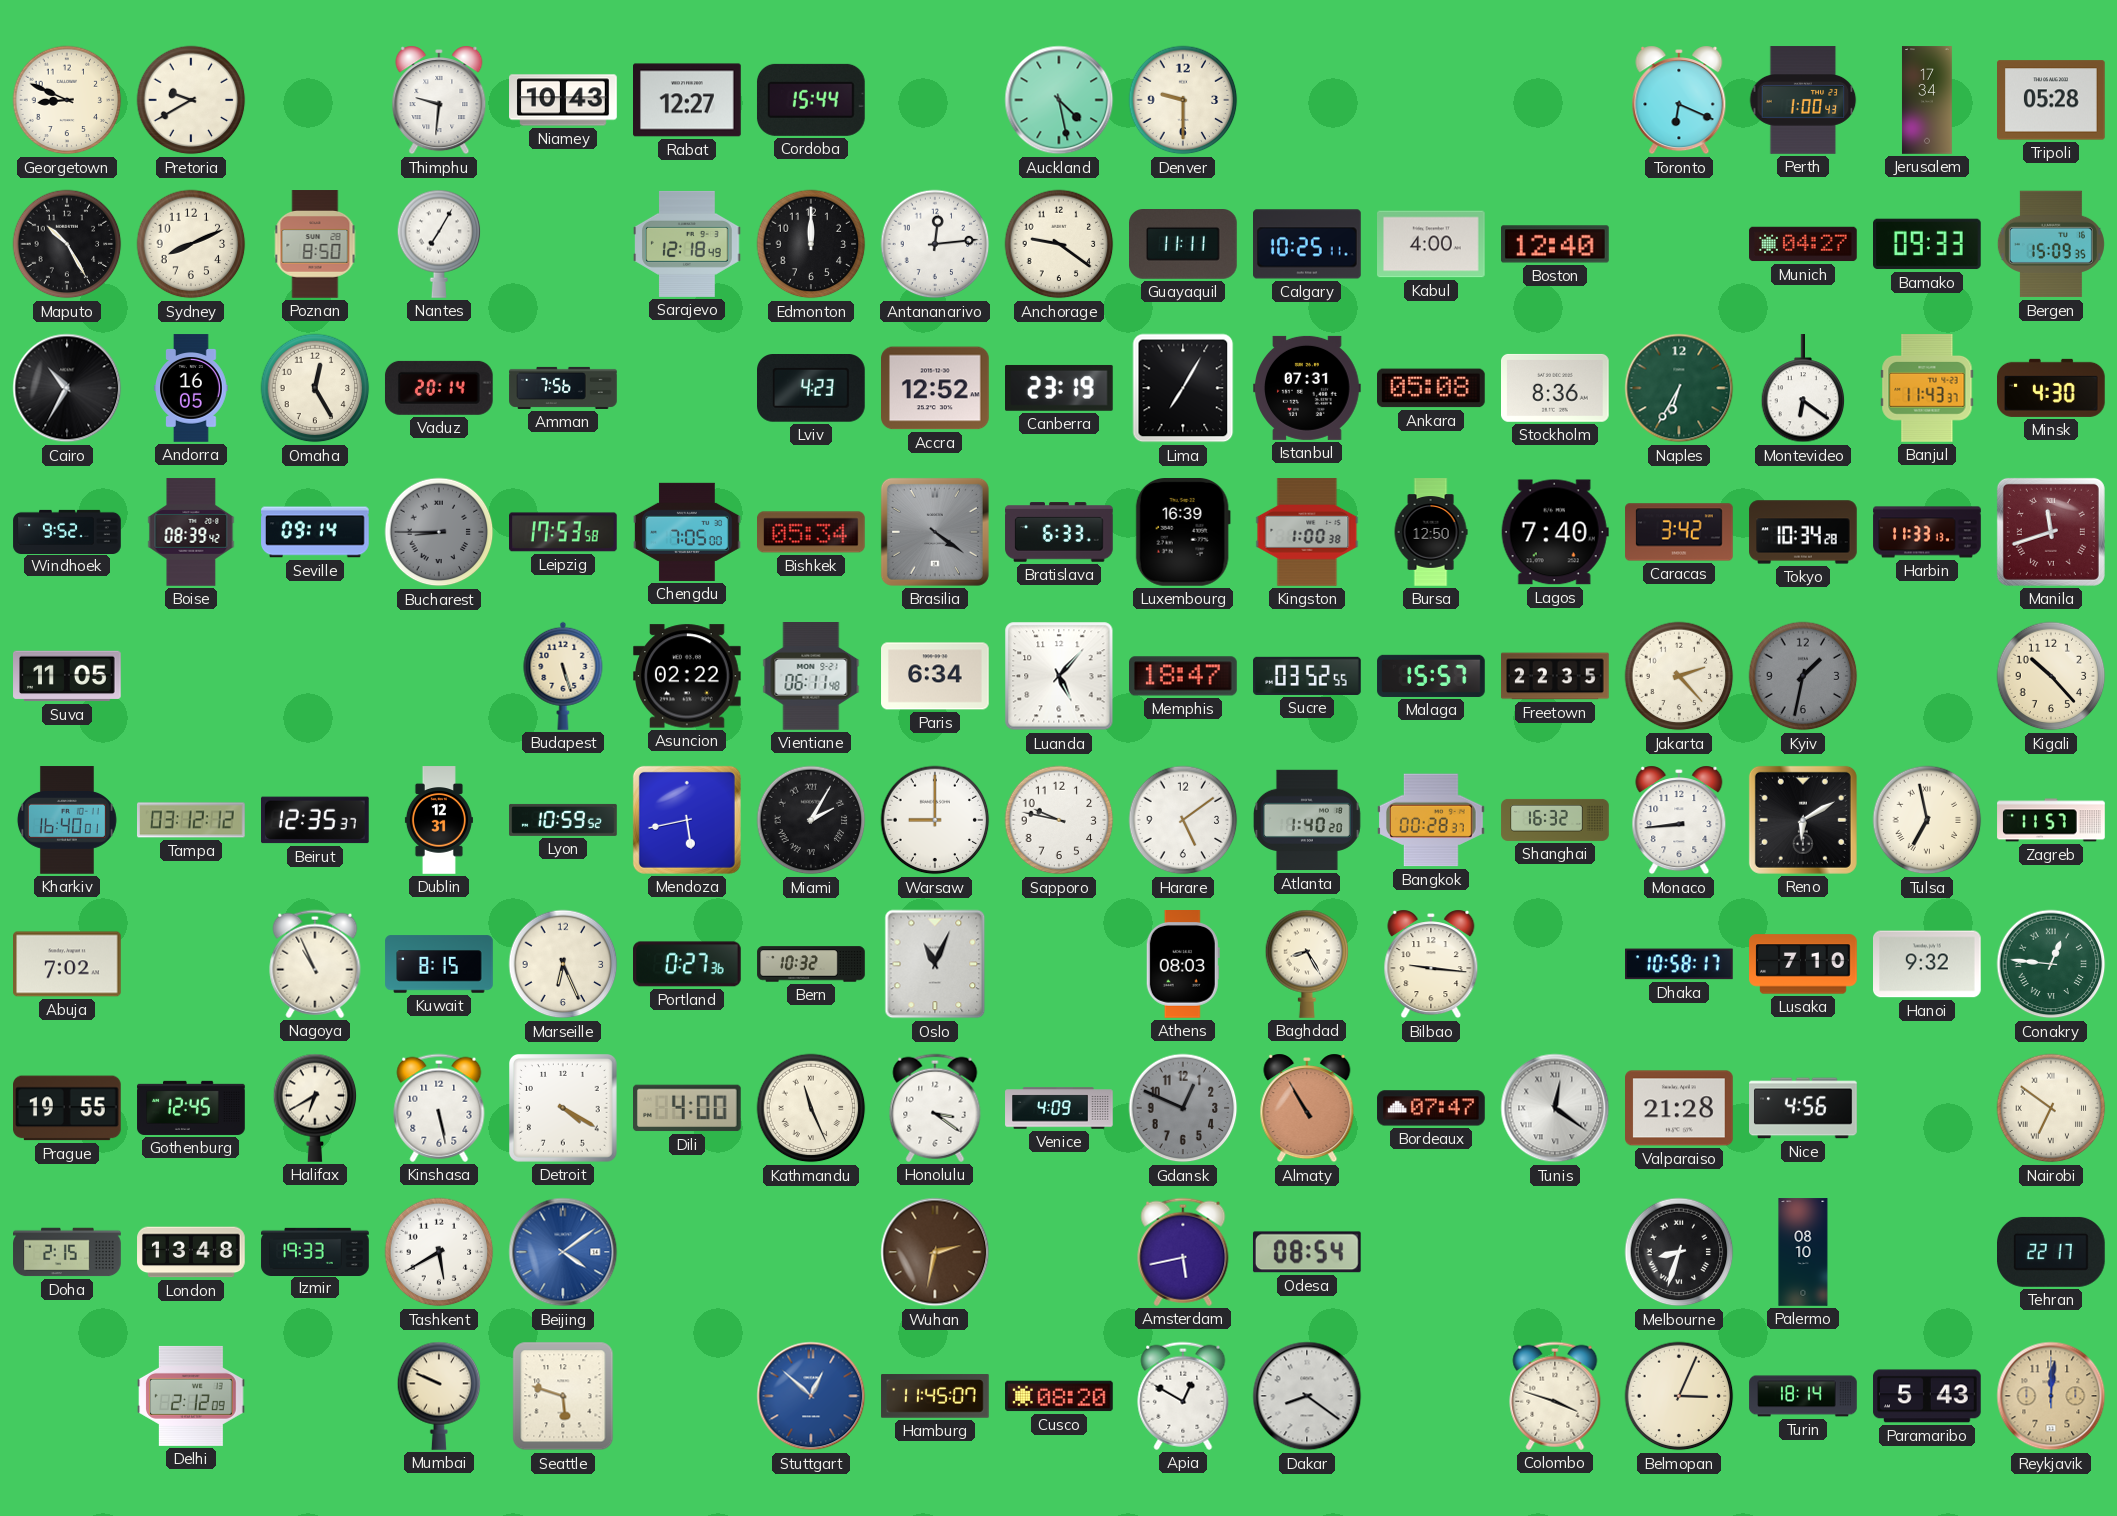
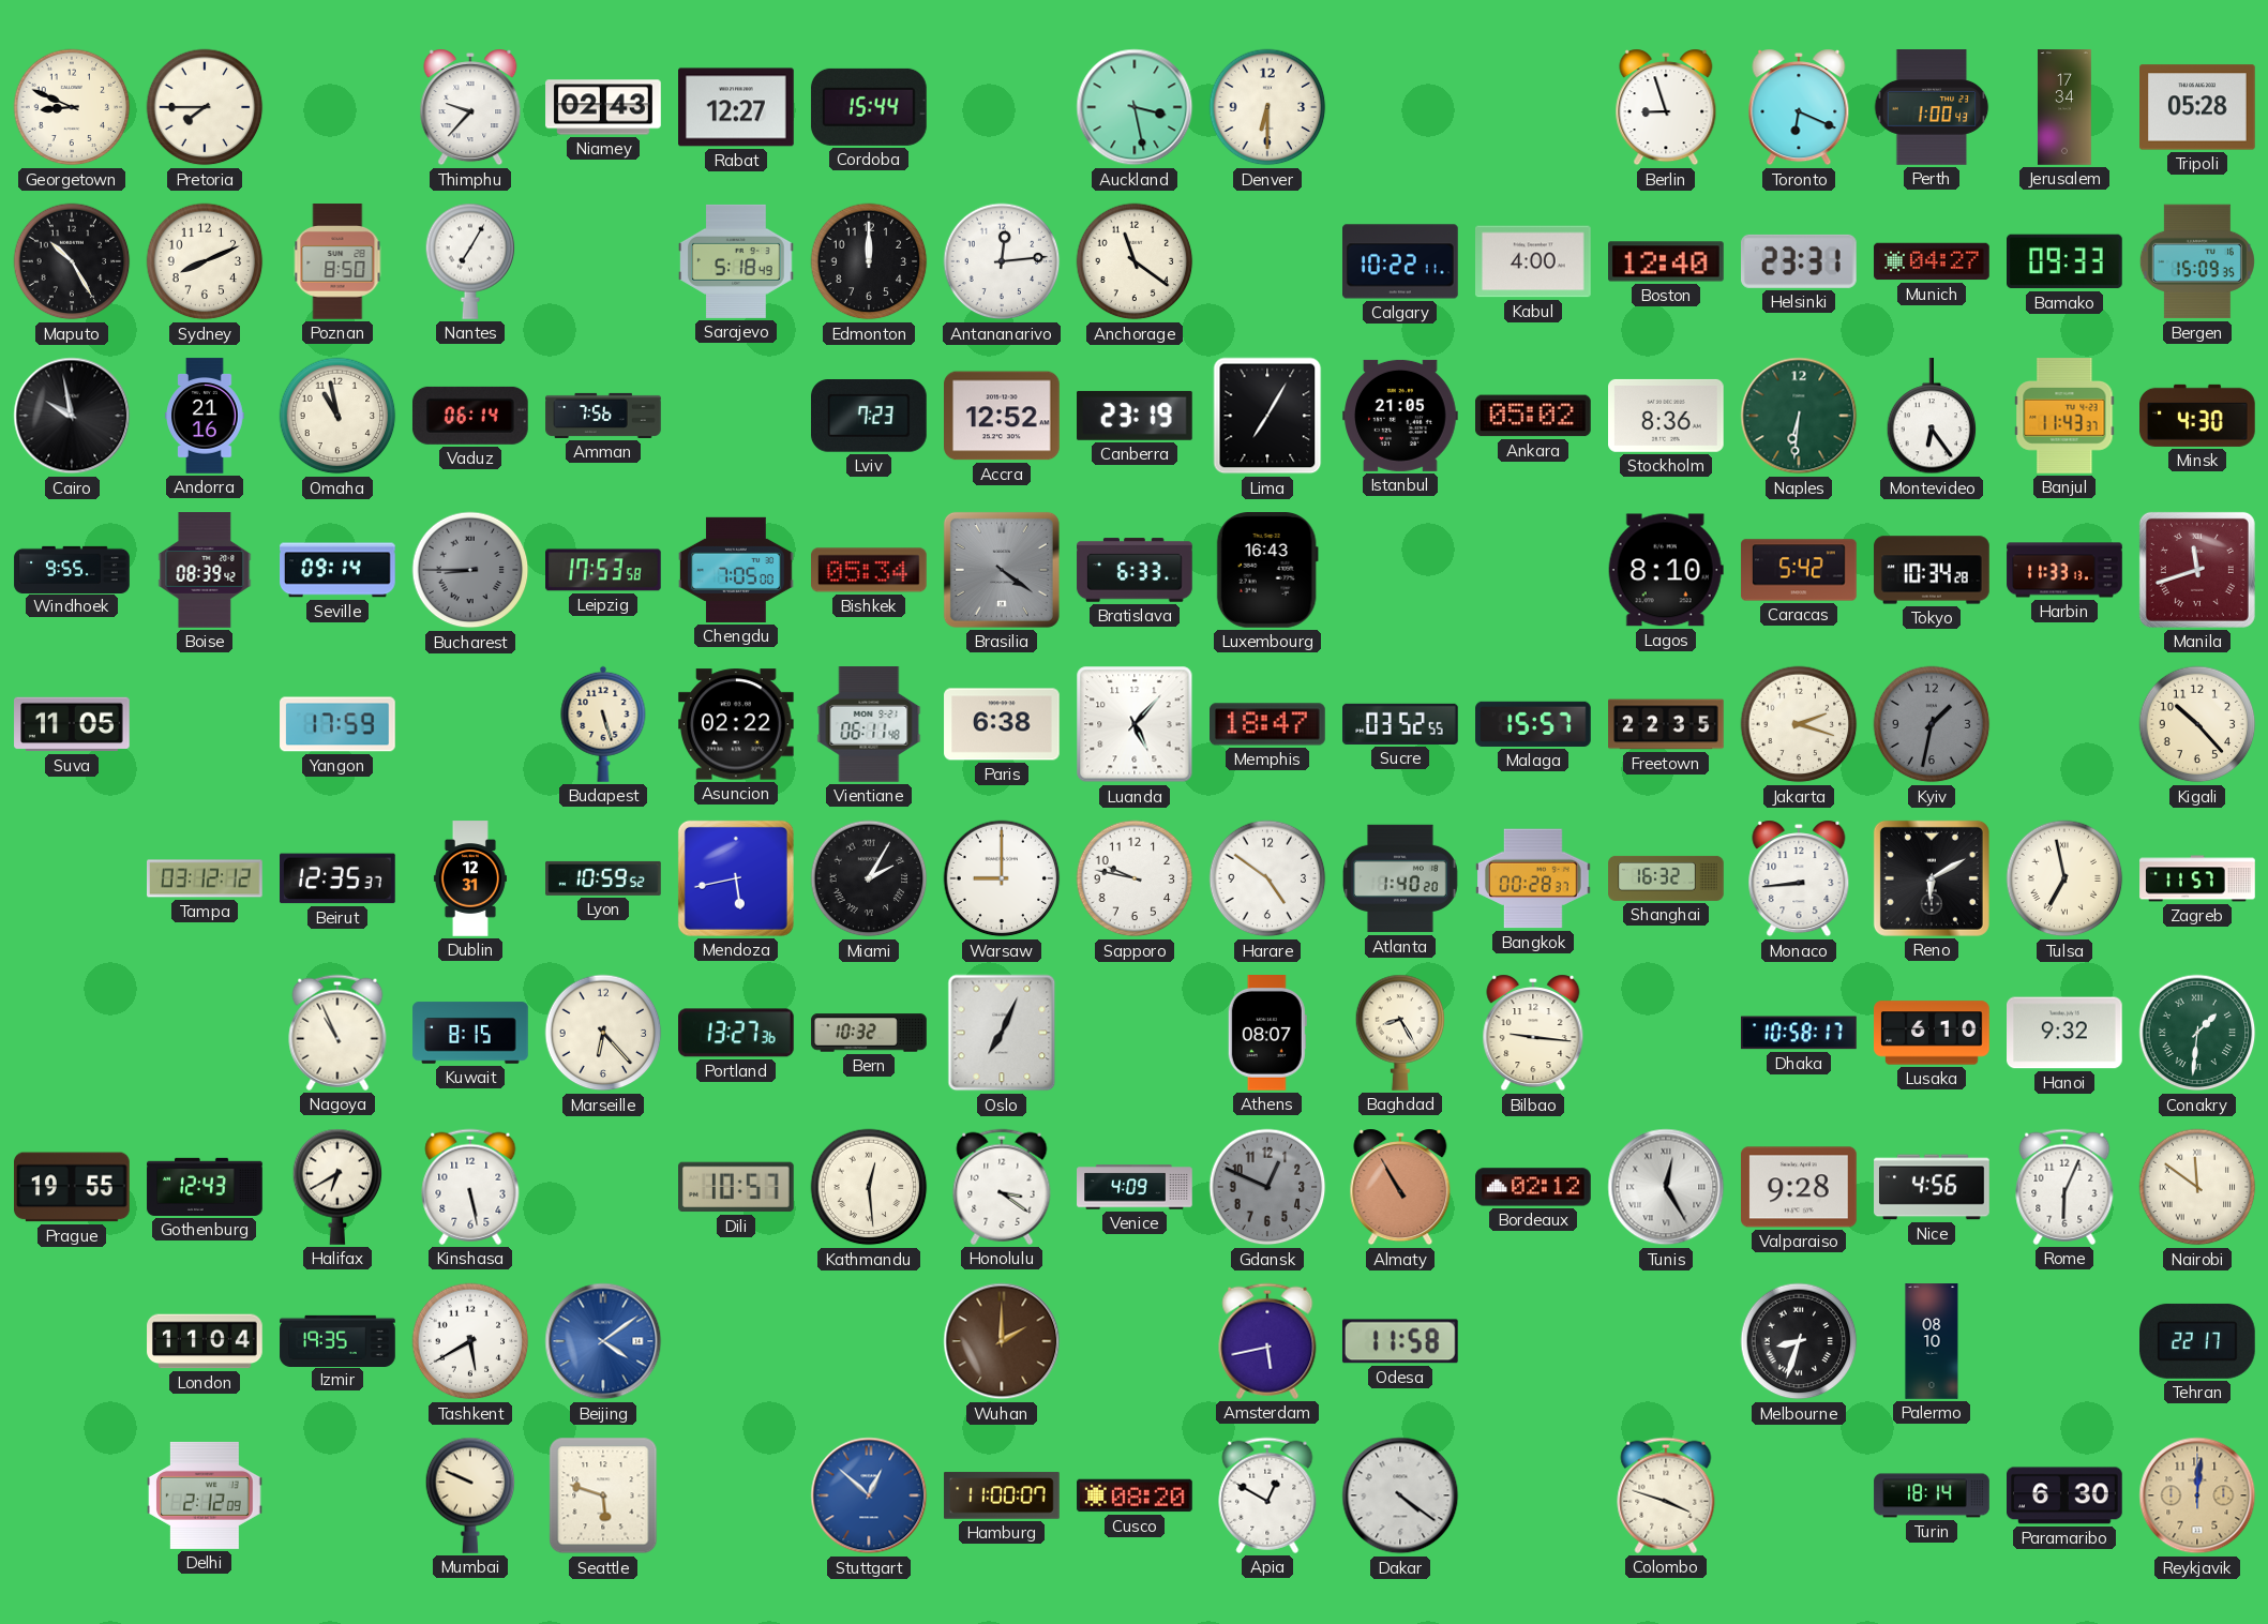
Pretoria: 9:40 -> 7:45
Thimphu: 9:31 -> 9:37
Niamey: 10:43 -> 02:43
Auckland: 4:28 -> 3:28
Denver: 9:30 -> 6:30
Berlin: none -> 8:57
Sarajevo: 12:18 -> 5:18
Anchorage: 9:21 -> 11:21
Guayaquil: 11:11 -> none
Calgary: 10:25 -> 10:22
Helsinki: none -> 23:31
Cairo: 10:35 -> 9:58
Andorra: 16:05 -> 21:16
Omaha: 12:25 -> 10:58
Vaduz: 20:14 -> 06:14
Lviv: 4:23 -> 7:23
Istanbul: 07:31 -> 21:05
Ankara: 05:08 -> 05:02
Naples: 6:35 -> 6:31
Montevideo: 6:21 -> 6:24
Windhoek: 9:52 -> 9:55
Luxembourg: 16:39 -> 16:43
Kingston: 1:00 -> none
Bursa: 12:50 -> none
Lagos: 7:40 -> 8:10
Caracas: 3:42 -> 5:42
Yangon: none -> 17:59
Paris: 6:34 -> 6:38
Jakarta: 2:23 -> 2:18
Kharkiv: 16:40 -> none
Harare: 5:09 -> 4:51
Abuja: 7:02 -> none
Marseille: 6:26 -> 6:23
Portland: 0:27 -> 13:27
Oslo: 11:04 -> 7:04
Athens: 08:03 -> 08:07
Lusaka: 7:10 -> 6:10
Conakry: 12:46 -> 1:31
Gothenburg: 12:45 -> 12:43
Detroit: 4:20 -> none
Dili: 4:00 -> 10:57
Kathmandu: 11:26 -> 12:29
Bordeaux: 07:47 -> 02:12
Tunis: 12:21 -> 12:25
Valparaiso: 21:28 -> 9:28
Rome: none -> 6:04
Nairobi: 6:51 -> 11:51
Doha: 2:15 -> none
London: 13:48 -> 11:04
Izmir: 19:33 -> 19:35
Wuhan: 2:32 -> 2:00
Odesa: 08:54 -> 11:58
Hamburg: 11:45 -> 11:00
Dakar: 8:21 -> 4:21
Belmopan: 3:04 -> none
Paramaribo: 5:43 -> 6:30
